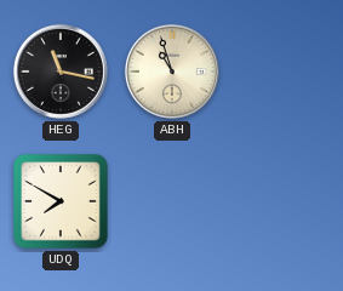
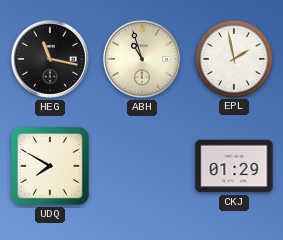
EPL: none -> 1:58
CKJ: none -> 01:29
